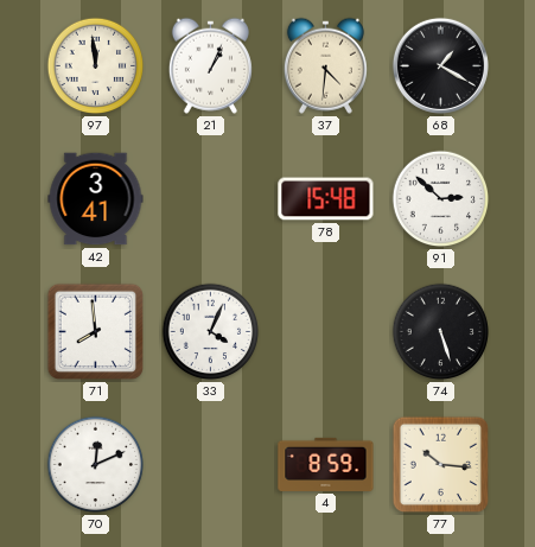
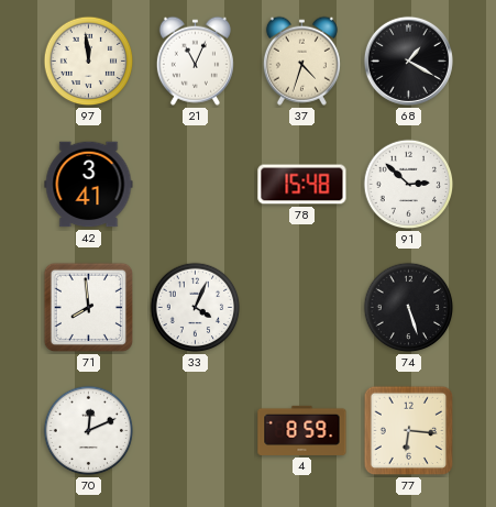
21: 1:04 -> 11:04
37: 4:31 -> 4:33
77: 10:16 -> 6:16
